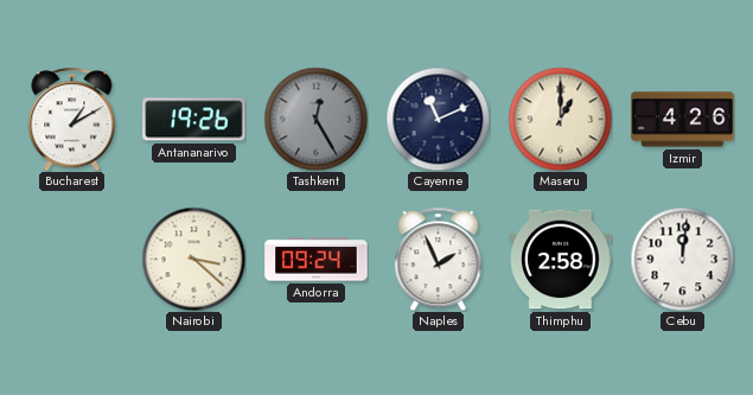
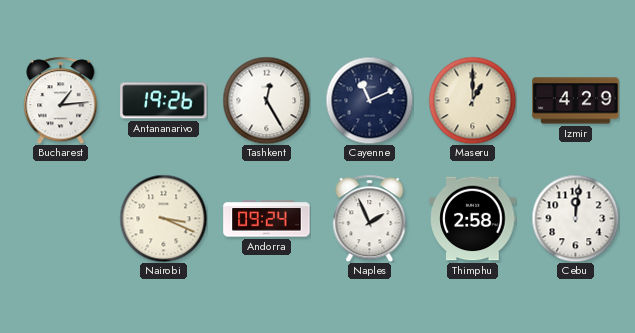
Bucharest: 1:10 -> 1:14
Tashkent dial: grey -> white
Izmir: 4:26 -> 4:29
Nairobi: 3:22 -> 3:19
